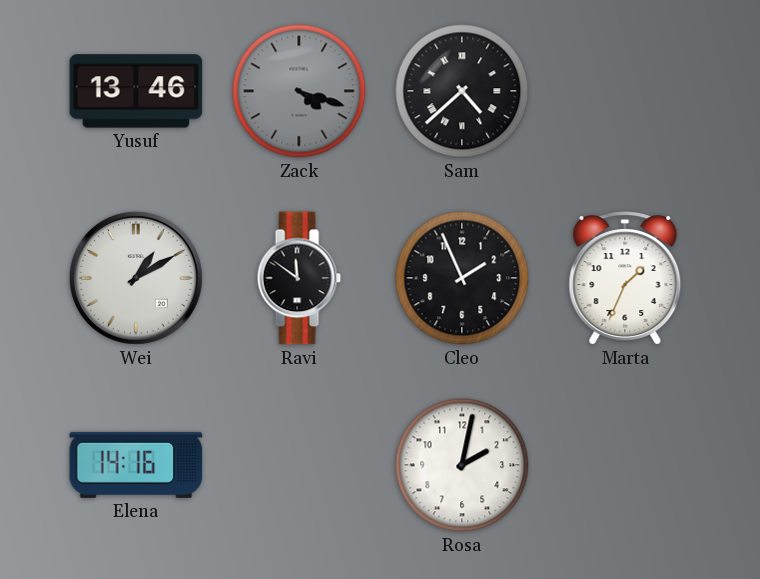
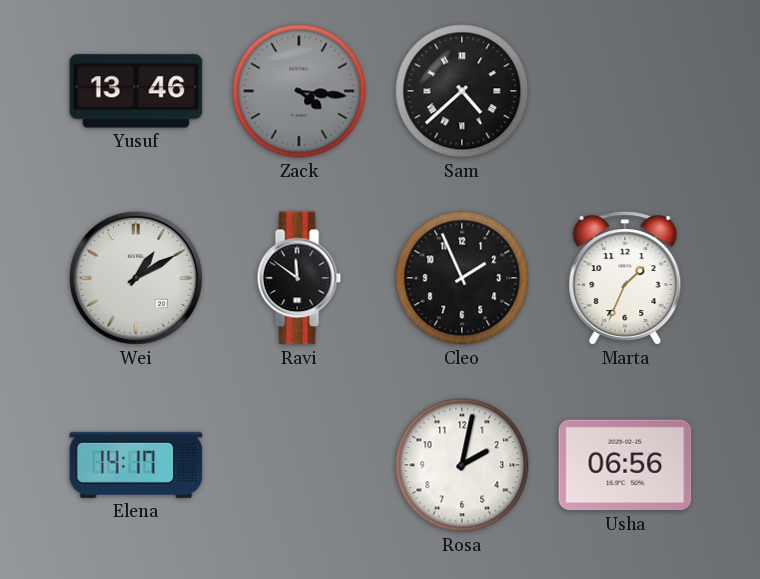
Zack: 4:18 -> 4:16
Elena: 14:16 -> 14:17
Usha: none -> 06:56
